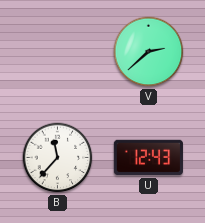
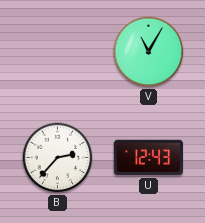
V: 2:38 -> 11:05
B: 11:37 -> 2:37
